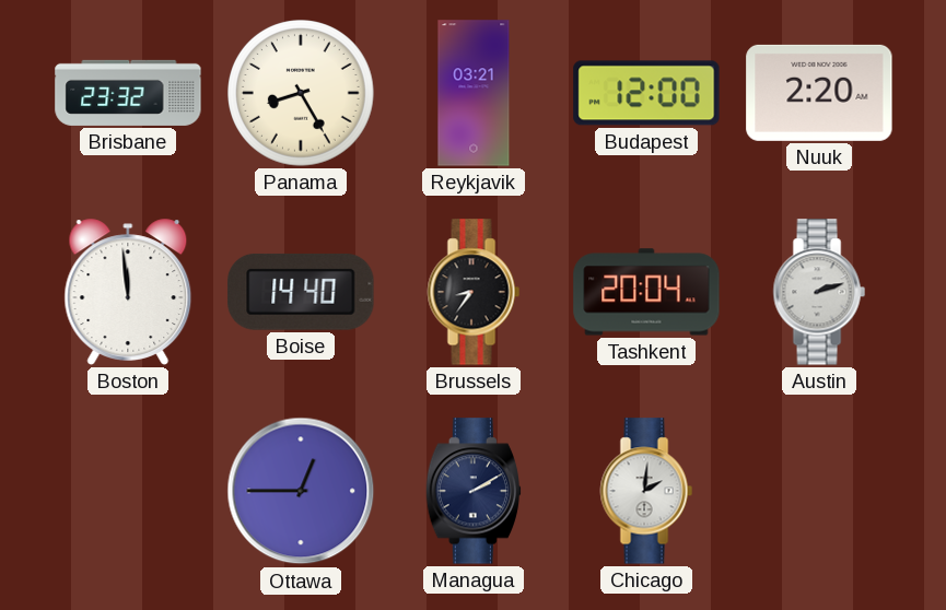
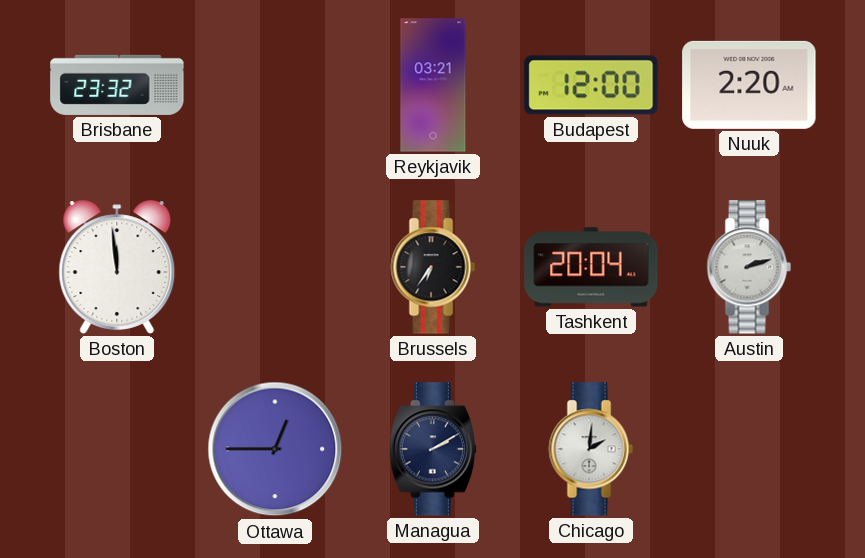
Panama: 8:25 -> none
Boise: 14:40 -> none
Brussels: 8:36 -> 6:36
